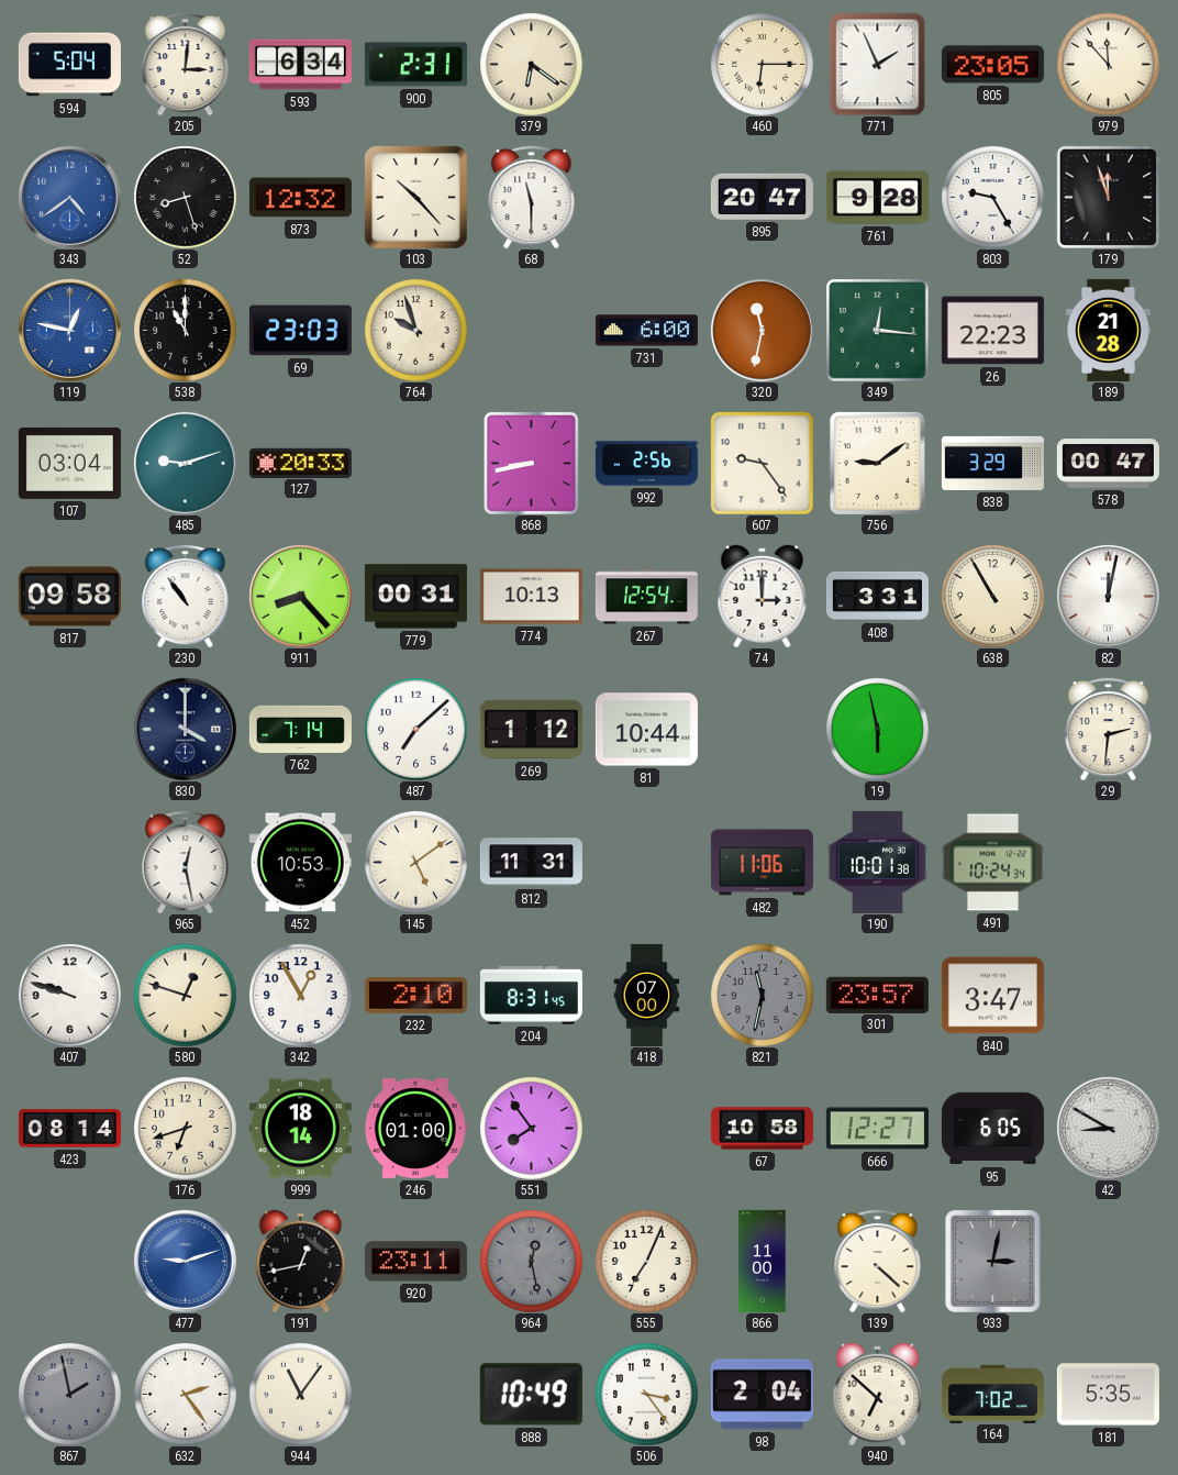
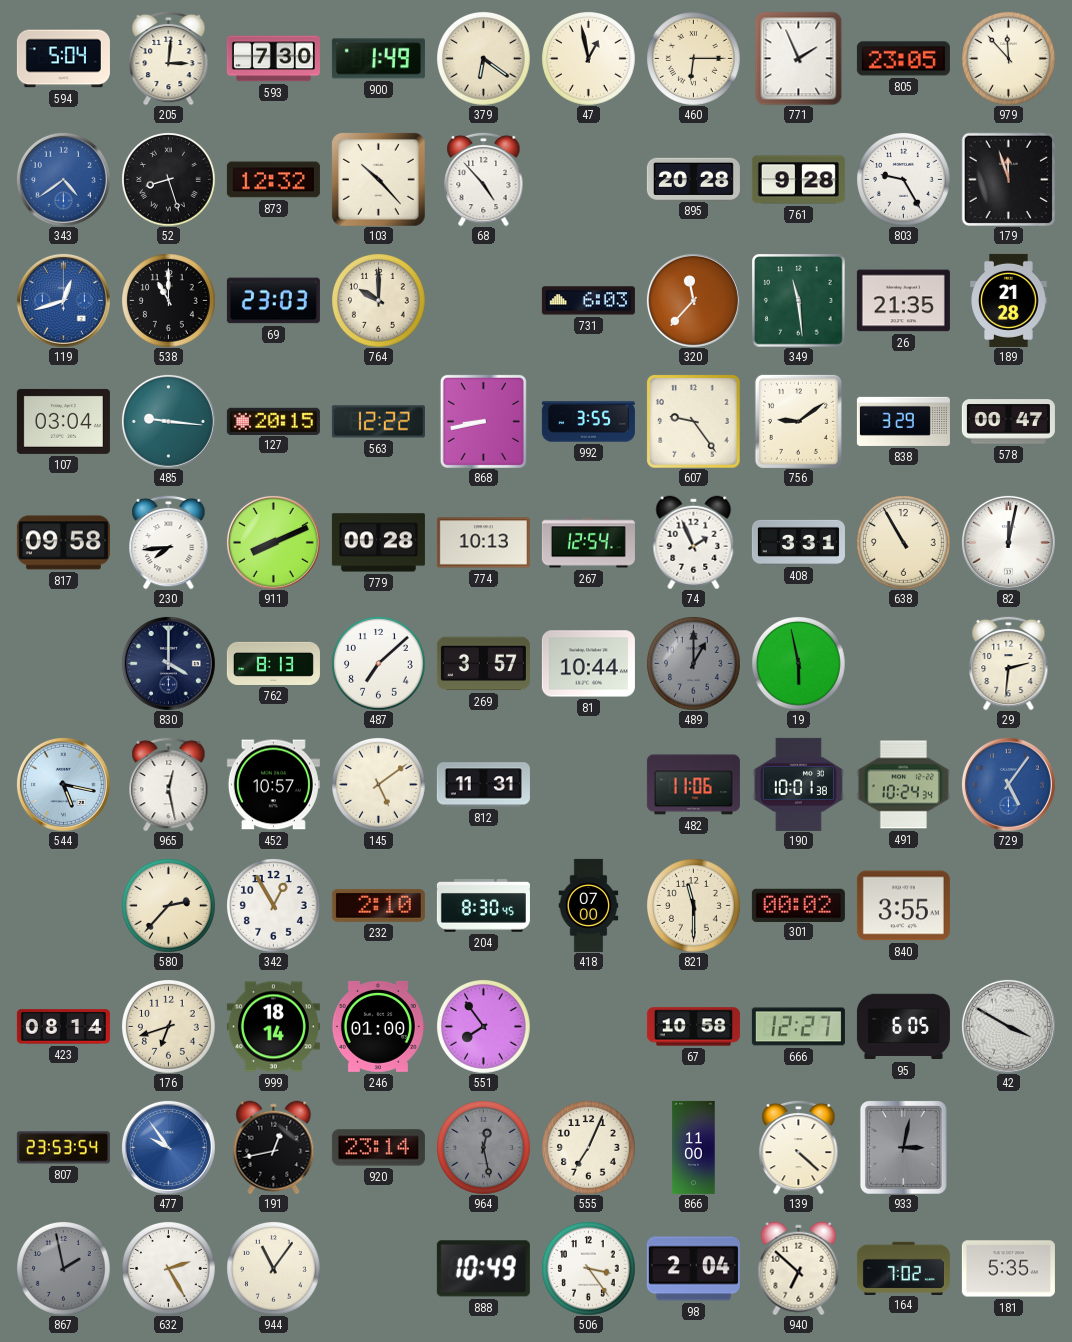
593: 6:34 -> 7:30
900: 2:31 -> 1:49
47: none -> 12:58
68: 11:30 -> 4:53
895: 20:47 -> 20:28
119: 12:47 -> 12:42
764: 9:57 -> 10:00
731: 6:00 -> 6:03
320: 11:32 -> 11:37
349: 12:16 -> 11:29
26: 22:23 -> 21:35
485: 9:12 -> 9:16
127: 20:33 -> 20:15
563: none -> 12:22
992: 2:56 -> 3:55
230: 10:54 -> 7:44
911: 8:23 -> 8:11
779: 00:31 -> 00:28
74: 3:00 -> 1:56
762: 7:14 -> 8:13
269: 1:12 -> 3:57
489: none -> 1:00
544: none -> 5:17
452: 10:53 -> 10:57
729: none -> 5:06
407: 9:48 -> none
580: 12:48 -> 2:37
204: 8:31 -> 8:30
821: 11:32 -> 11:30
821 dial: grey -> cream
301: 23:57 -> 00:02
840: 3:47 -> 3:55
42: 8:50 -> 3:50
807: none -> 23:53
477: 9:12 -> 9:54
920: 23:11 -> 23:14
632: 2:24 -> 2:25
